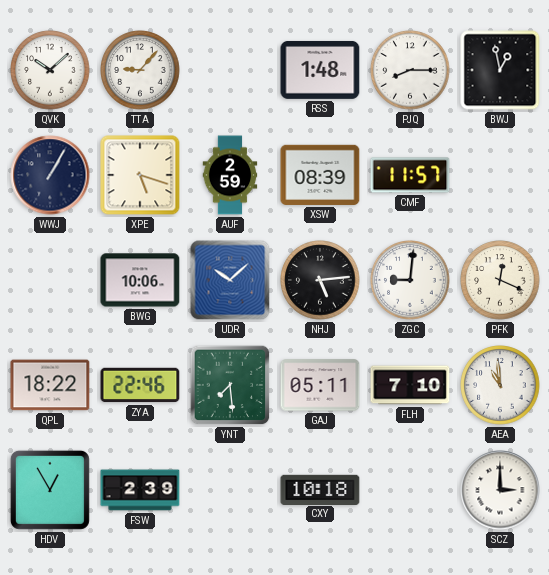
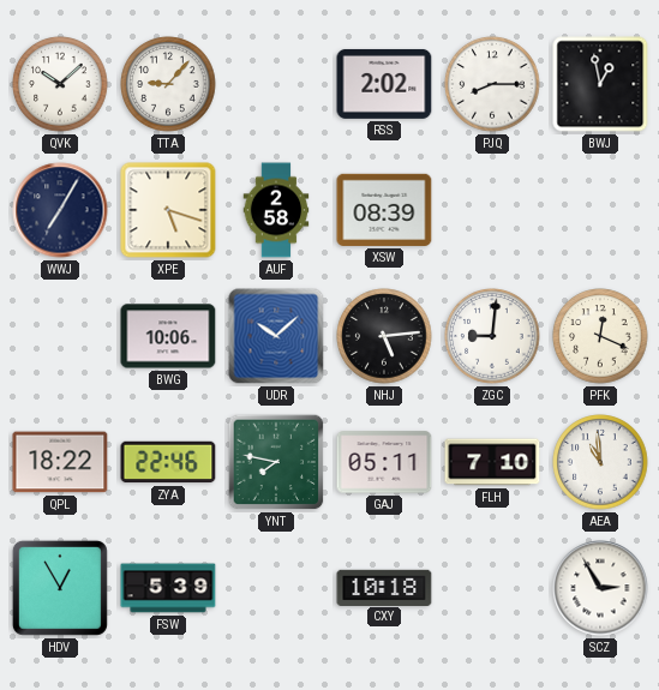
RSS: 1:48 -> 2:02
WWJ: 1:05 -> 7:05
AUF: 2:59 -> 2:58
CMF: 11:57 -> none
YNT: 7:29 -> 7:47
FSW: 2:39 -> 5:39
SCZ: 3:00 -> 2:55
